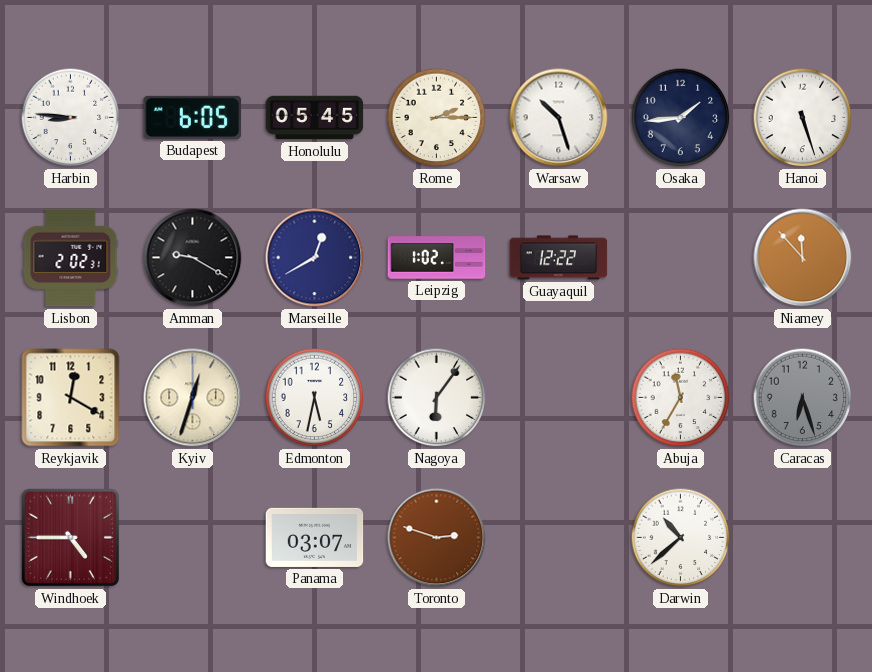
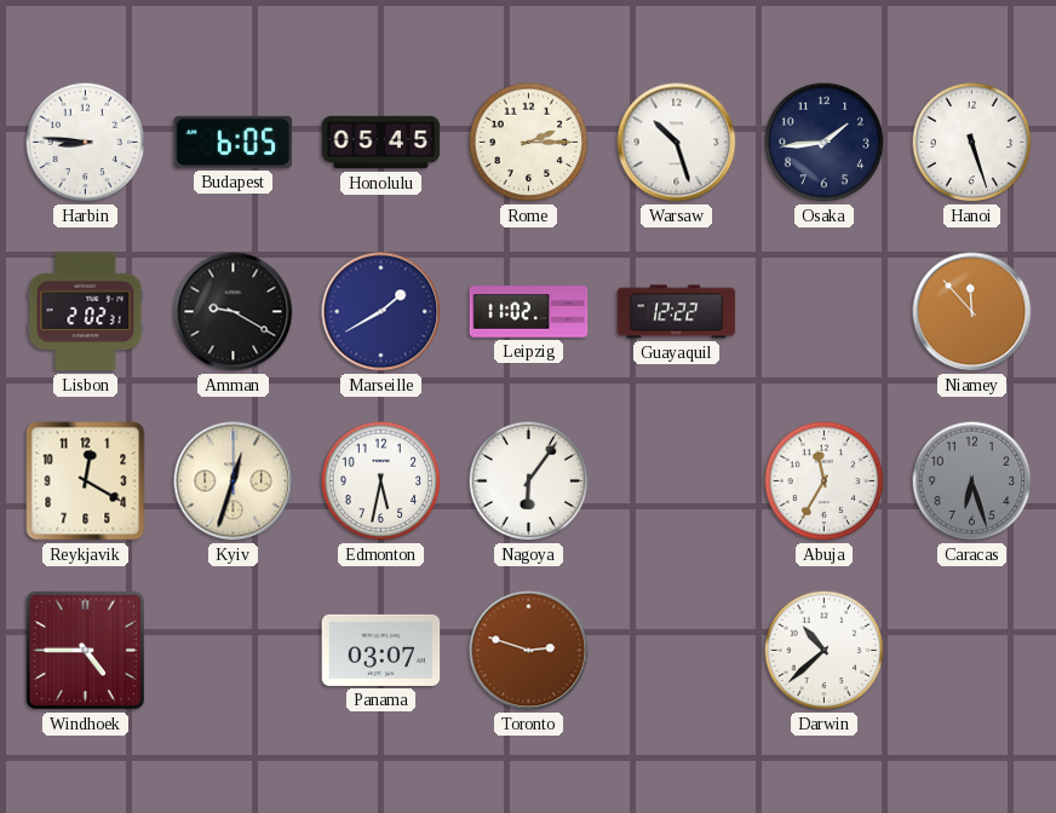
Marseille: 12:40 -> 1:40
Leipzig: 1:02 -> 11:02
